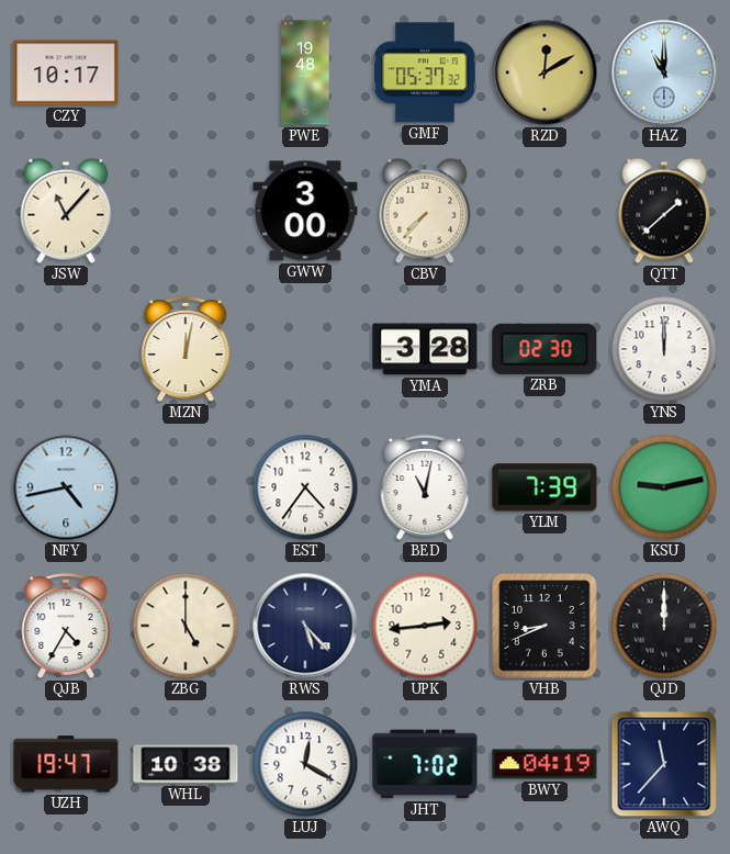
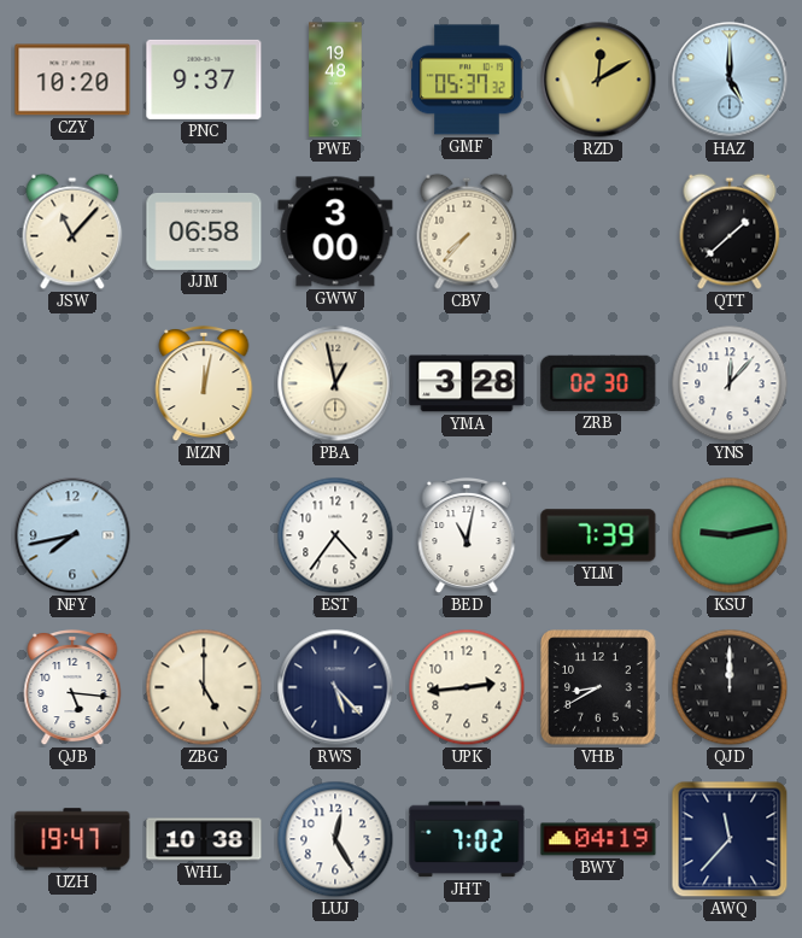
CZY: 10:17 -> 10:20
PNC: none -> 9:37
HAZ: 11:00 -> 5:00
JJM: none -> 06:58
PBA: none -> 12:58
YNS: 12:00 -> 12:07
NFY: 4:43 -> 7:43
QJB: 4:35 -> 5:16
VHB: 8:41 -> 8:40
LUJ: 12:20 -> 12:25
